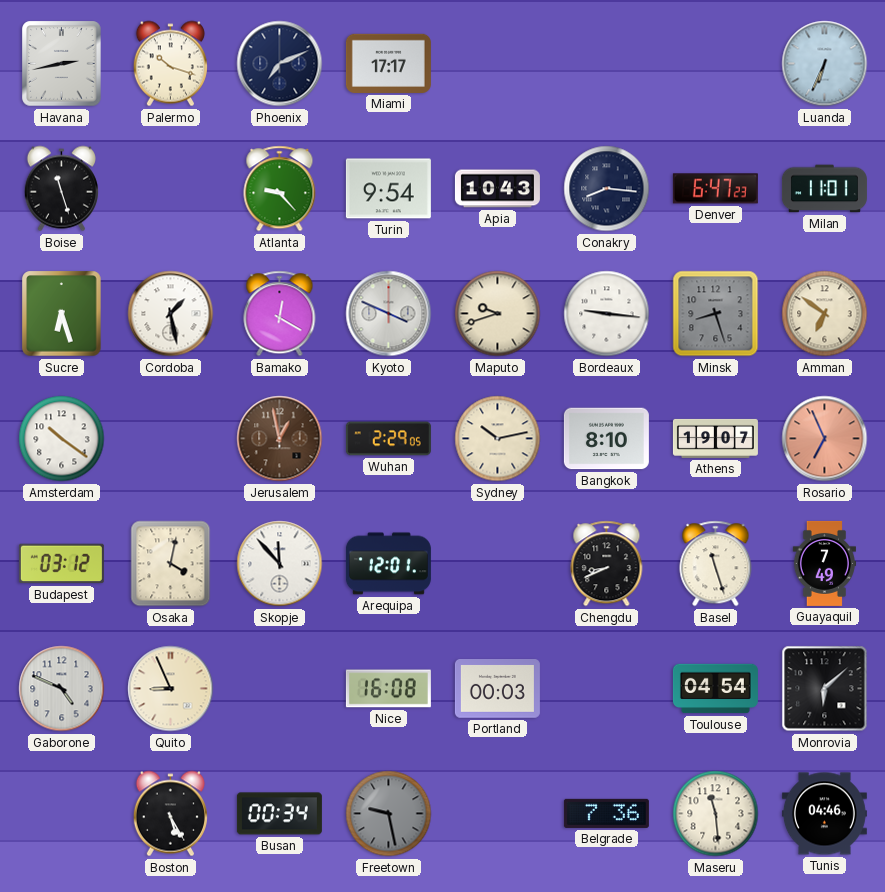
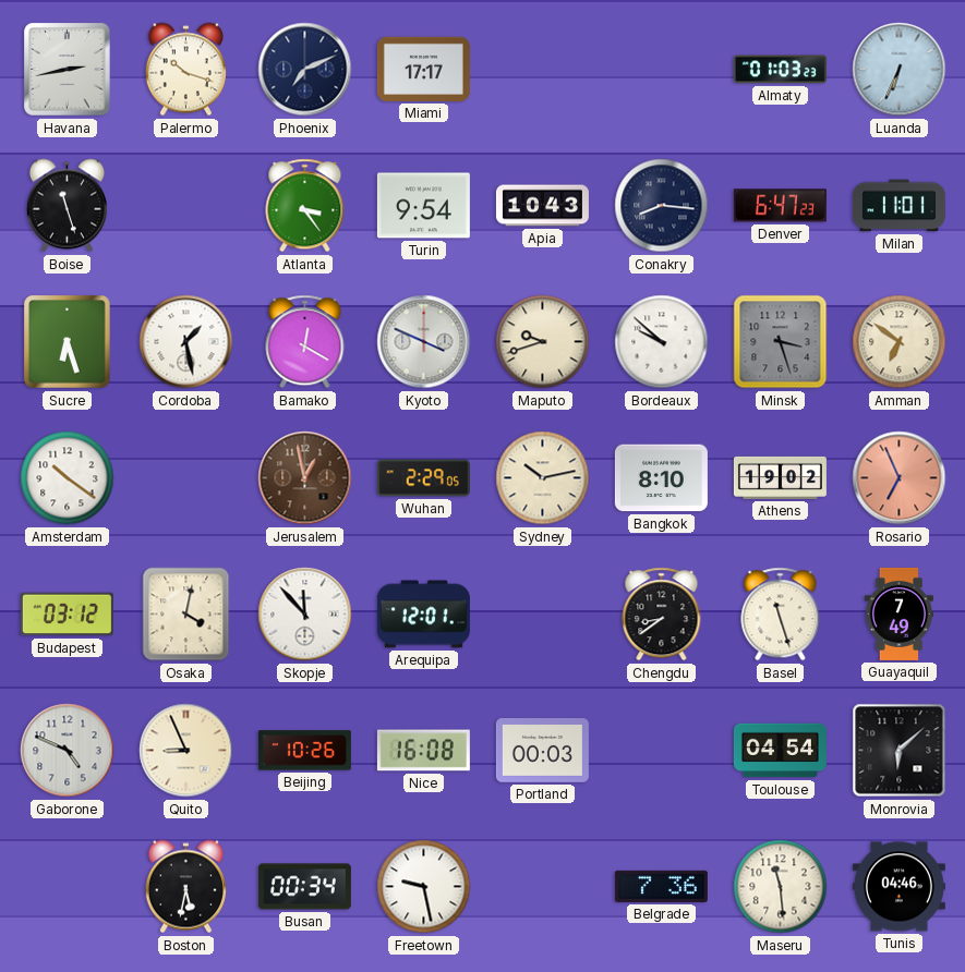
Almaty: none -> 01:03
Atlanta: 9:23 -> 3:24
Bordeaux: 9:16 -> 9:52
Minsk: 8:27 -> 3:27
Athens: 19:07 -> 19:02
Chengdu: 8:41 -> 8:39
Beijing: none -> 10:26
Boston: 5:25 -> 5:32
Freetown dial: grey -> white
